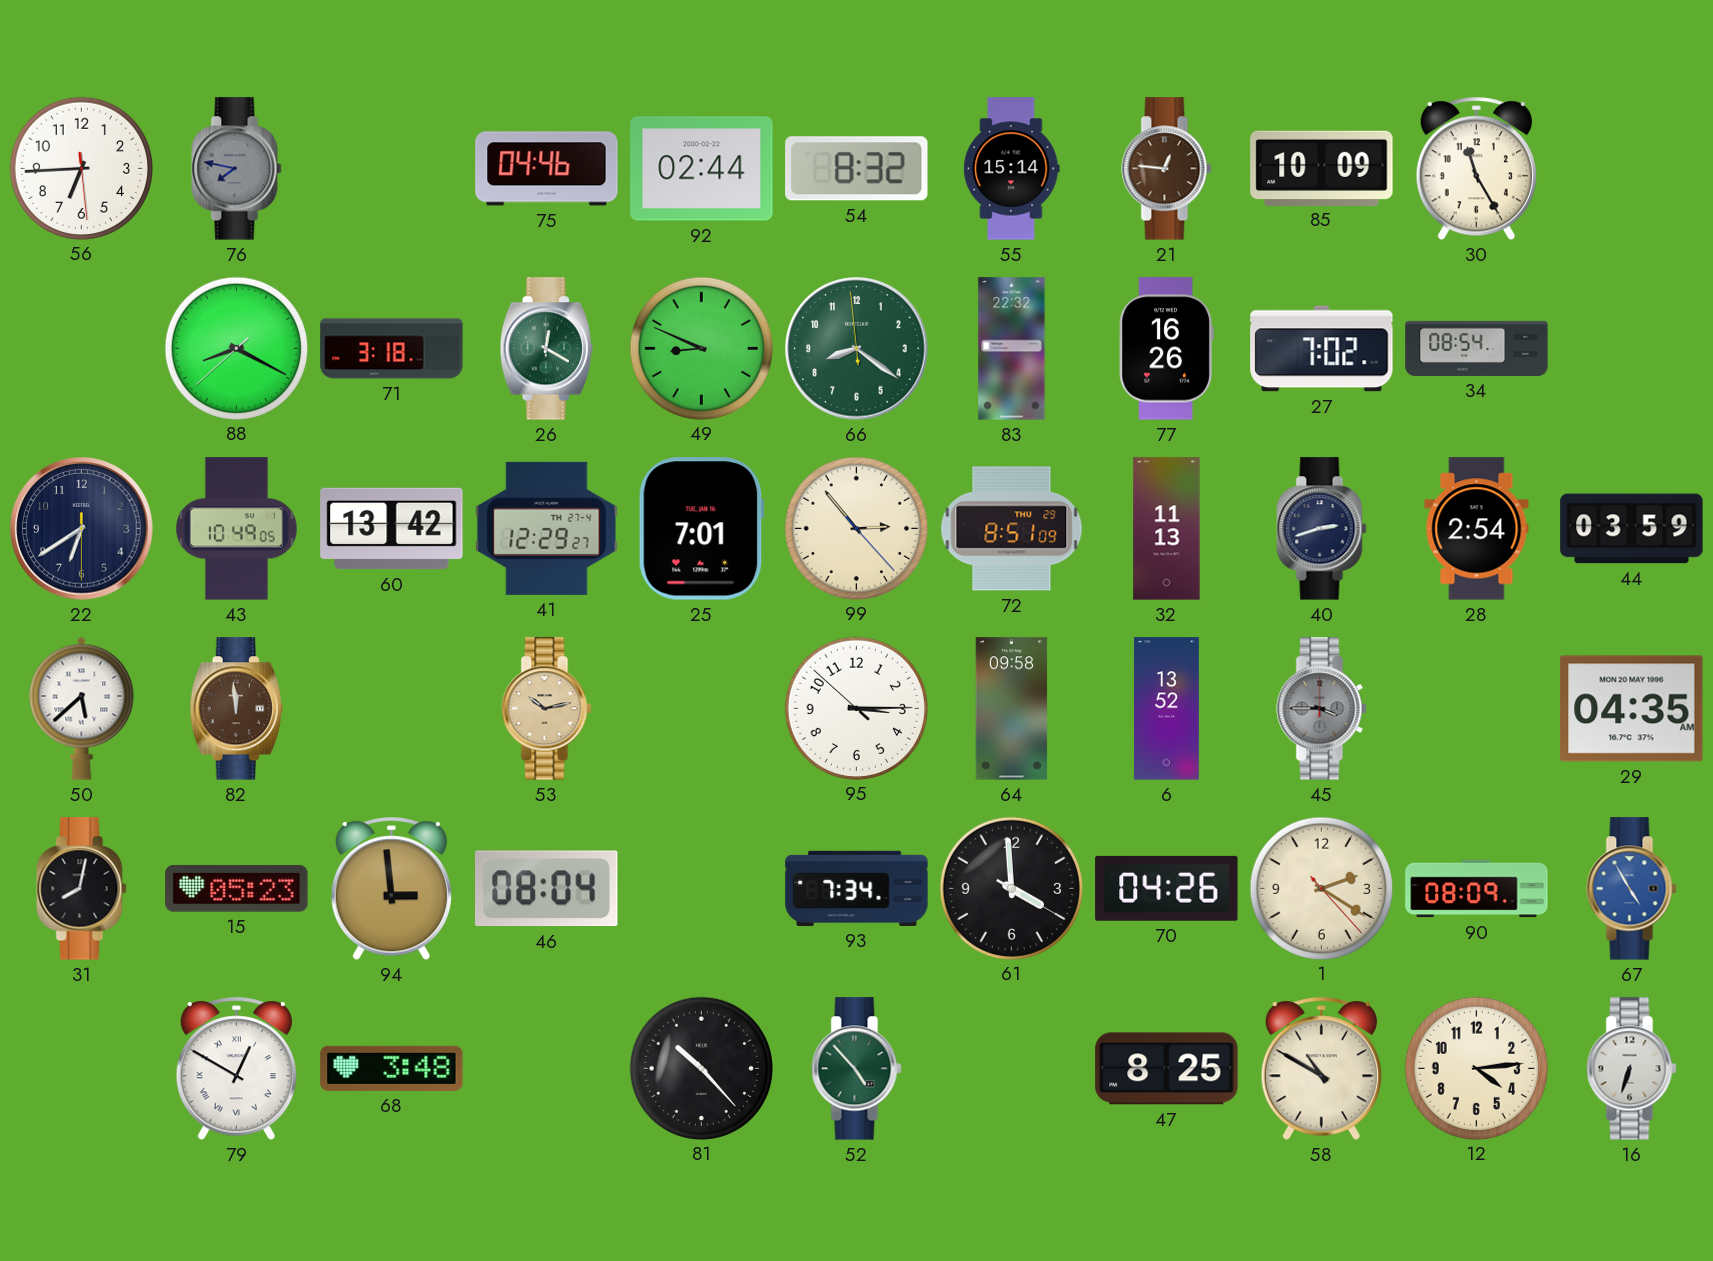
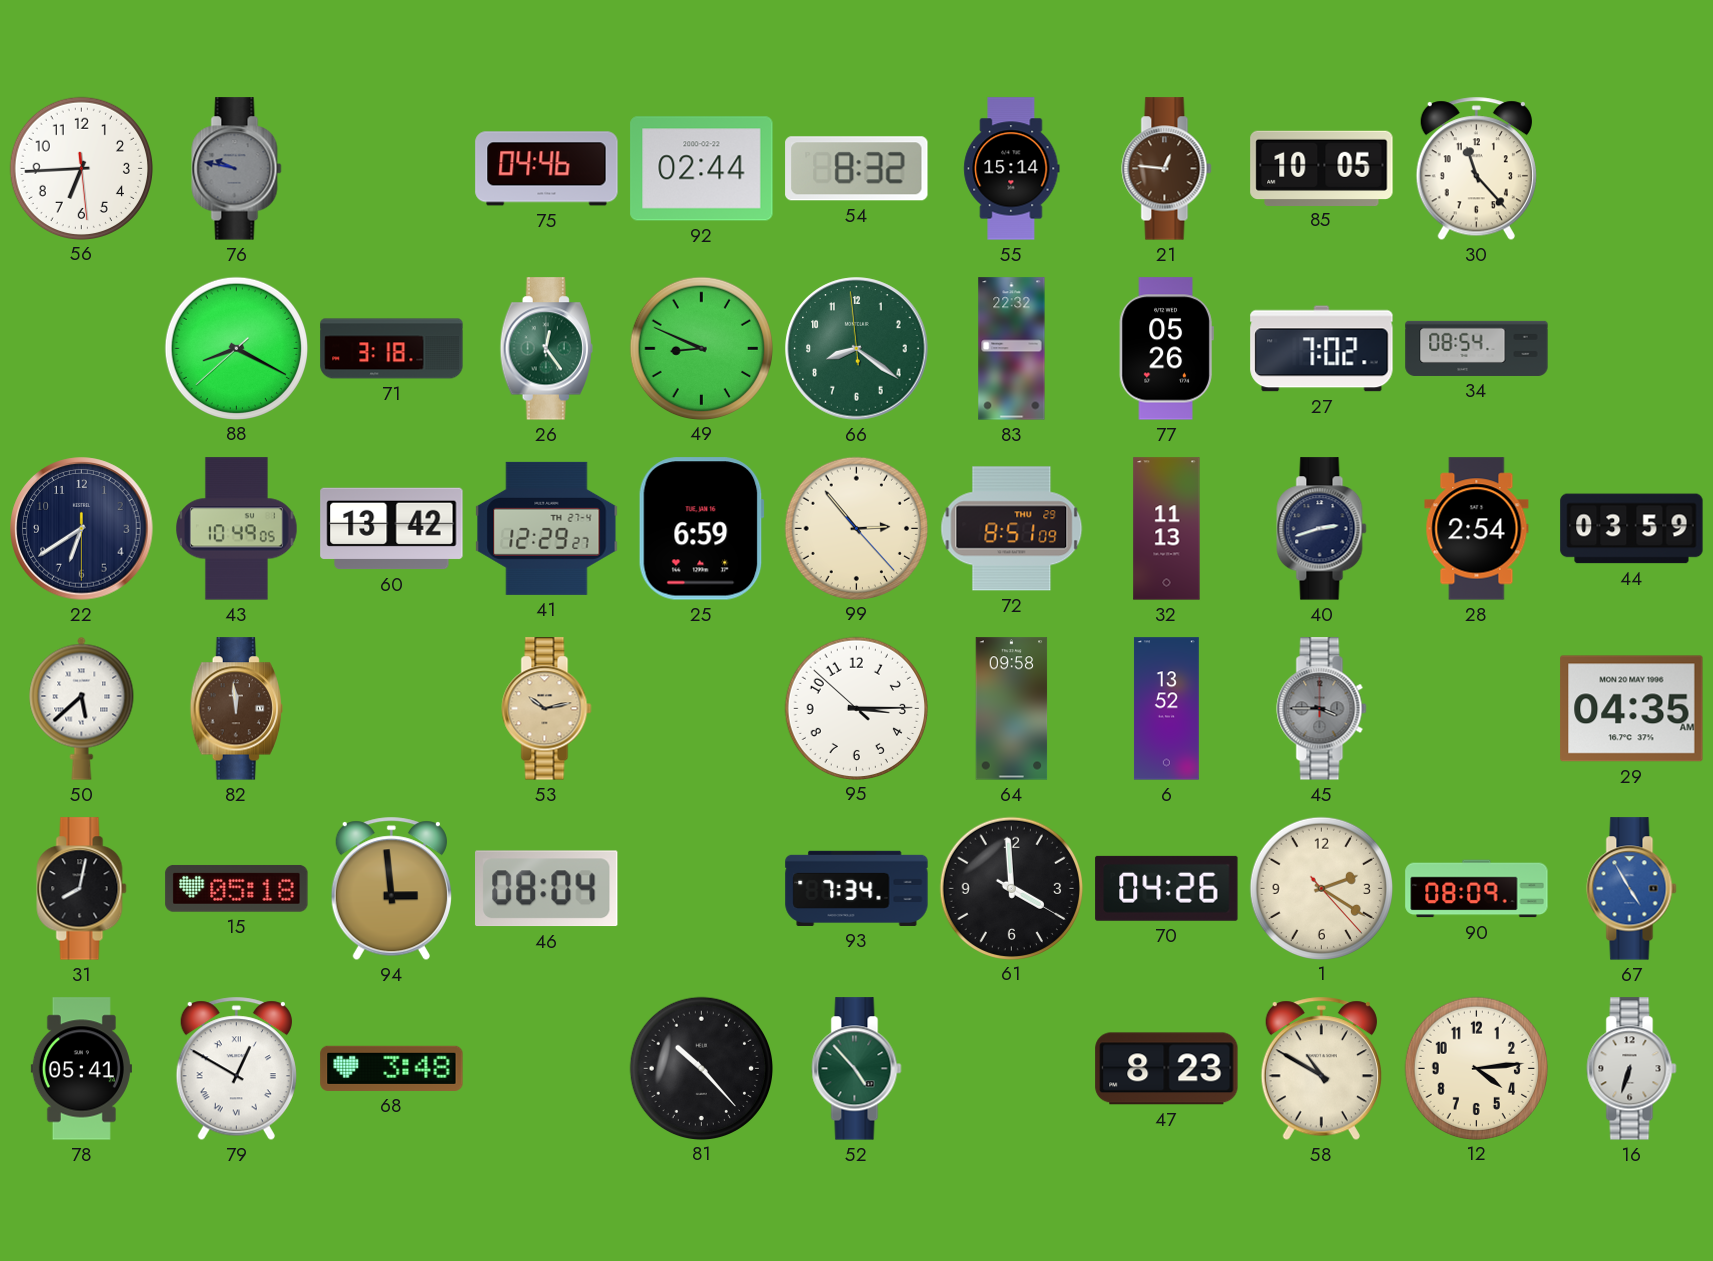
76: 7:47 -> 9:47
85: 10:09 -> 10:05
30: 11:25 -> 11:23
26: 12:20 -> 12:24
77: 16:26 -> 05:26
25: 7:01 -> 6:59
15: 05:23 -> 05:18
78: none -> 05:41
47: 8:25 -> 8:23
